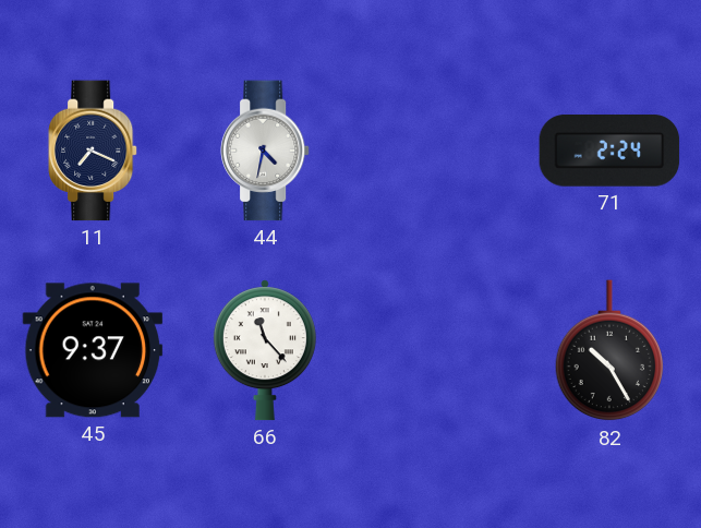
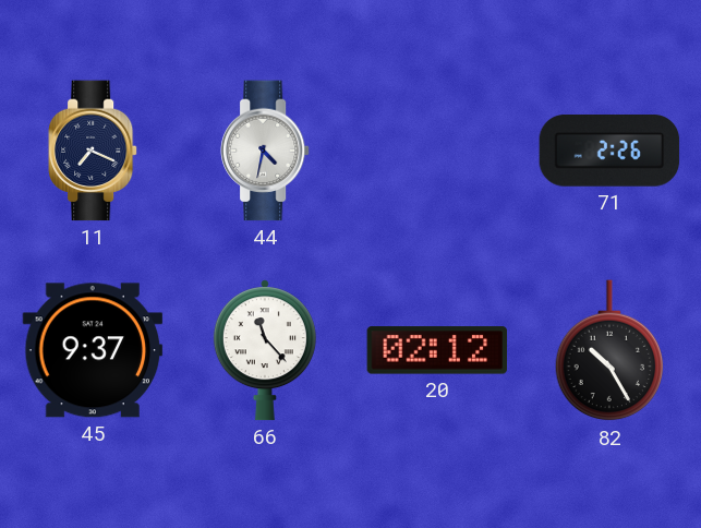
71: 2:24 -> 2:26
20: none -> 02:12
